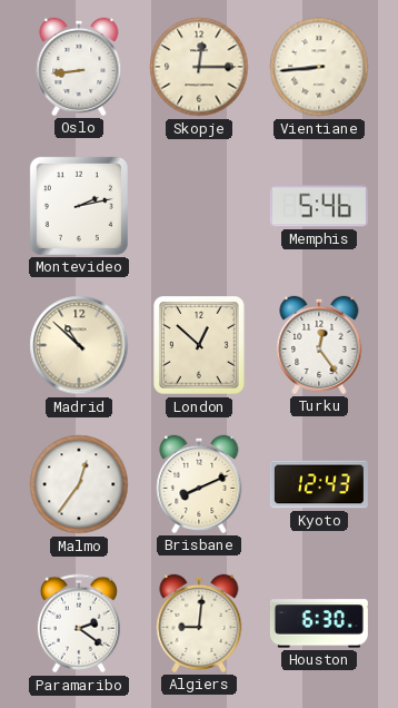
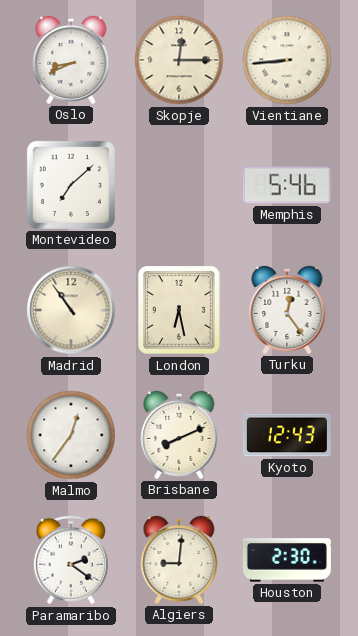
Oslo: 8:44 -> 8:41
Montevideo: 2:13 -> 7:08
Madrid: 10:52 -> 10:54
London: 12:52 -> 6:28
Houston: 6:30 -> 2:30
